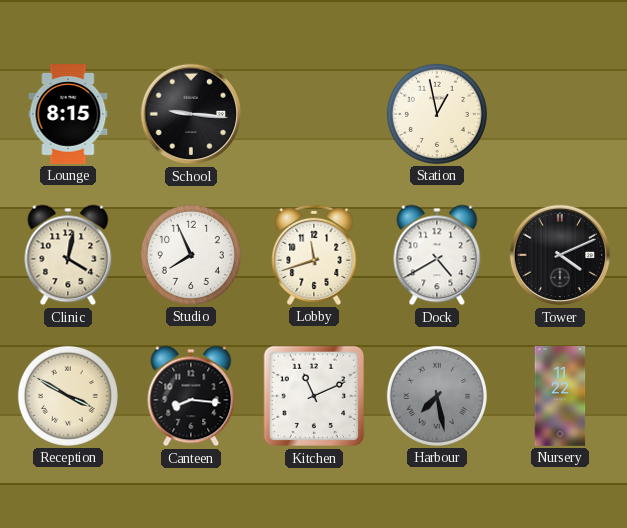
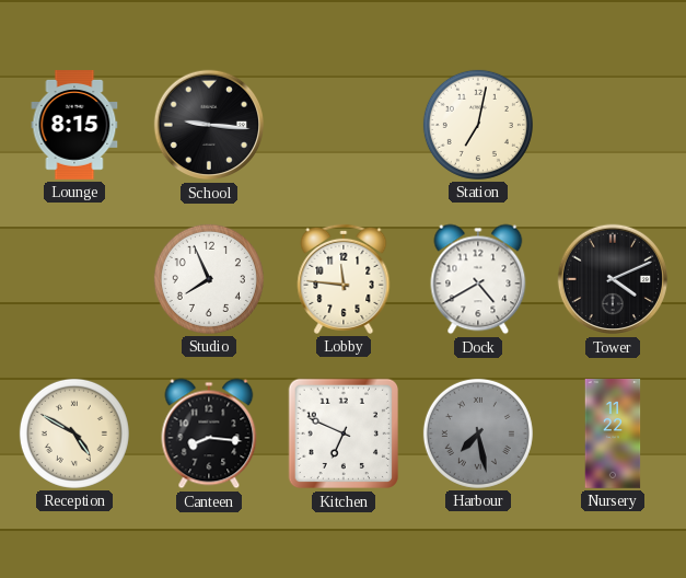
Station: 12:58 -> 7:02
Clinic: 4:02 -> none
Lobby: 11:42 -> 11:46
Reception: 3:50 -> 4:50
Kitchen: 11:11 -> 6:49
